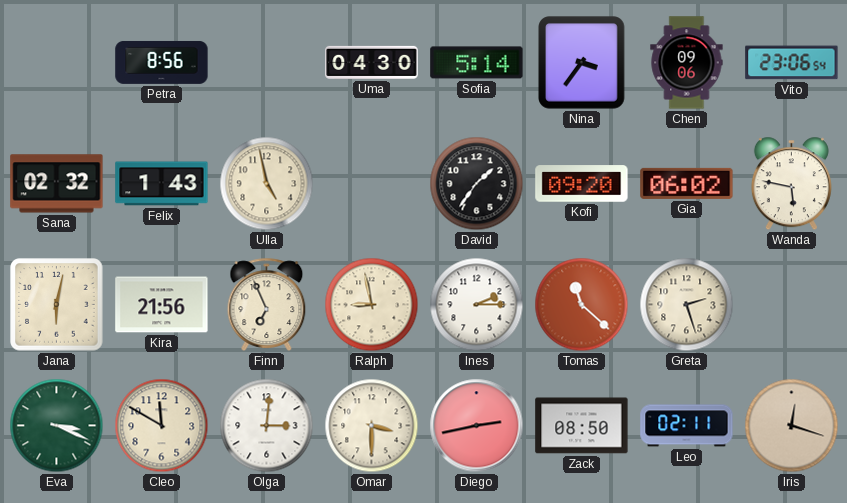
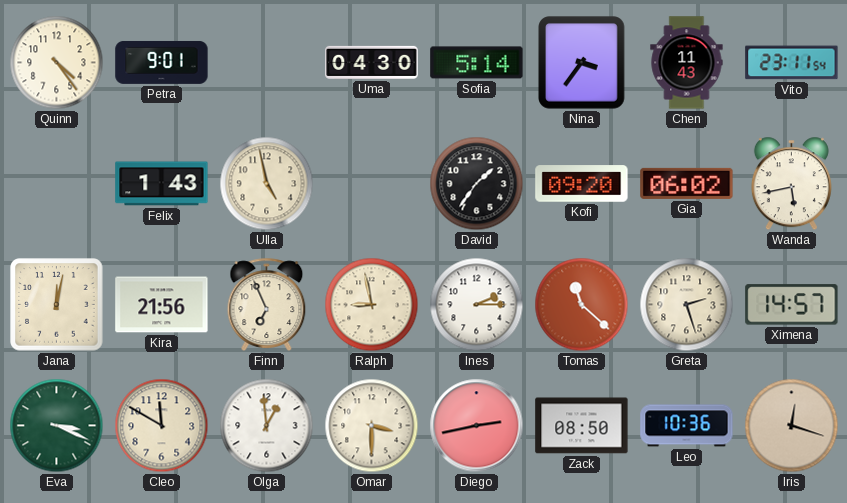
Quinn: none -> 4:24
Petra: 8:56 -> 9:01
Chen: 09:06 -> 11:43
Vito: 23:06 -> 23:11
Sana: 02:32 -> none
Wanda: 5:47 -> 5:43
Jana: 6:02 -> 12:02
Ximena: none -> 14:57
Olga: 3:01 -> 12:59
Leo: 02:11 -> 10:36
